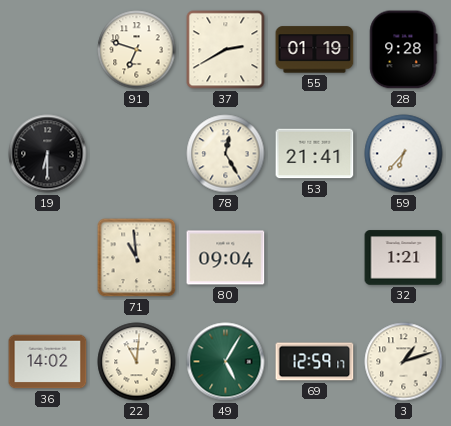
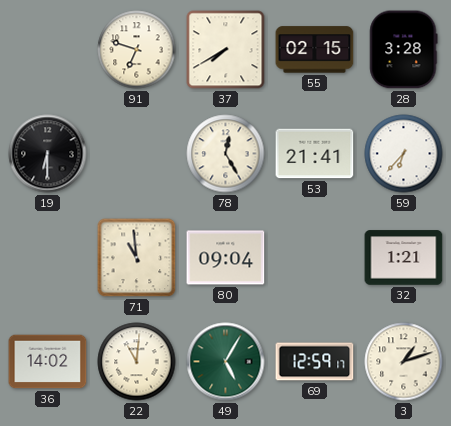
37: 2:40 -> 7:40
55: 01:19 -> 02:15
28: 9:28 -> 3:28
